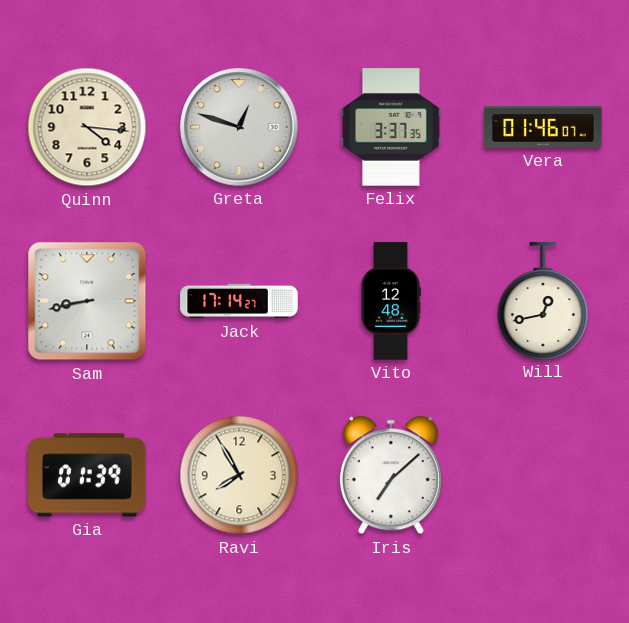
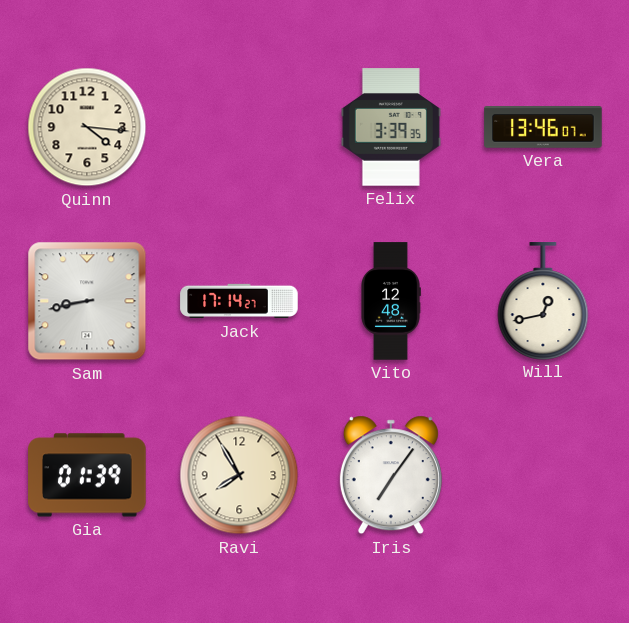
Greta: 12:48 -> none
Felix: 3:37 -> 3:39
Vera: 01:46 -> 13:46
Iris: 7:08 -> 7:06
